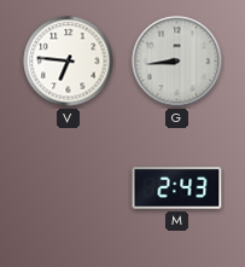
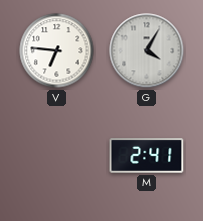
G: 8:44 -> 4:05
M: 2:43 -> 2:41
